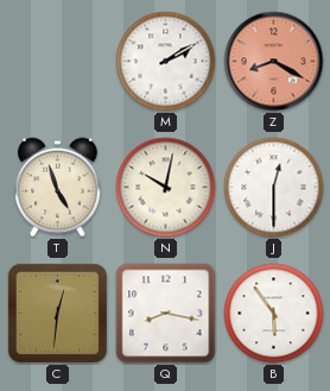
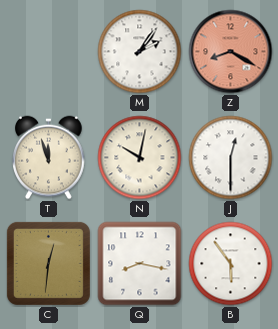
M: 2:10 -> 2:06
T: 4:57 -> 11:57
